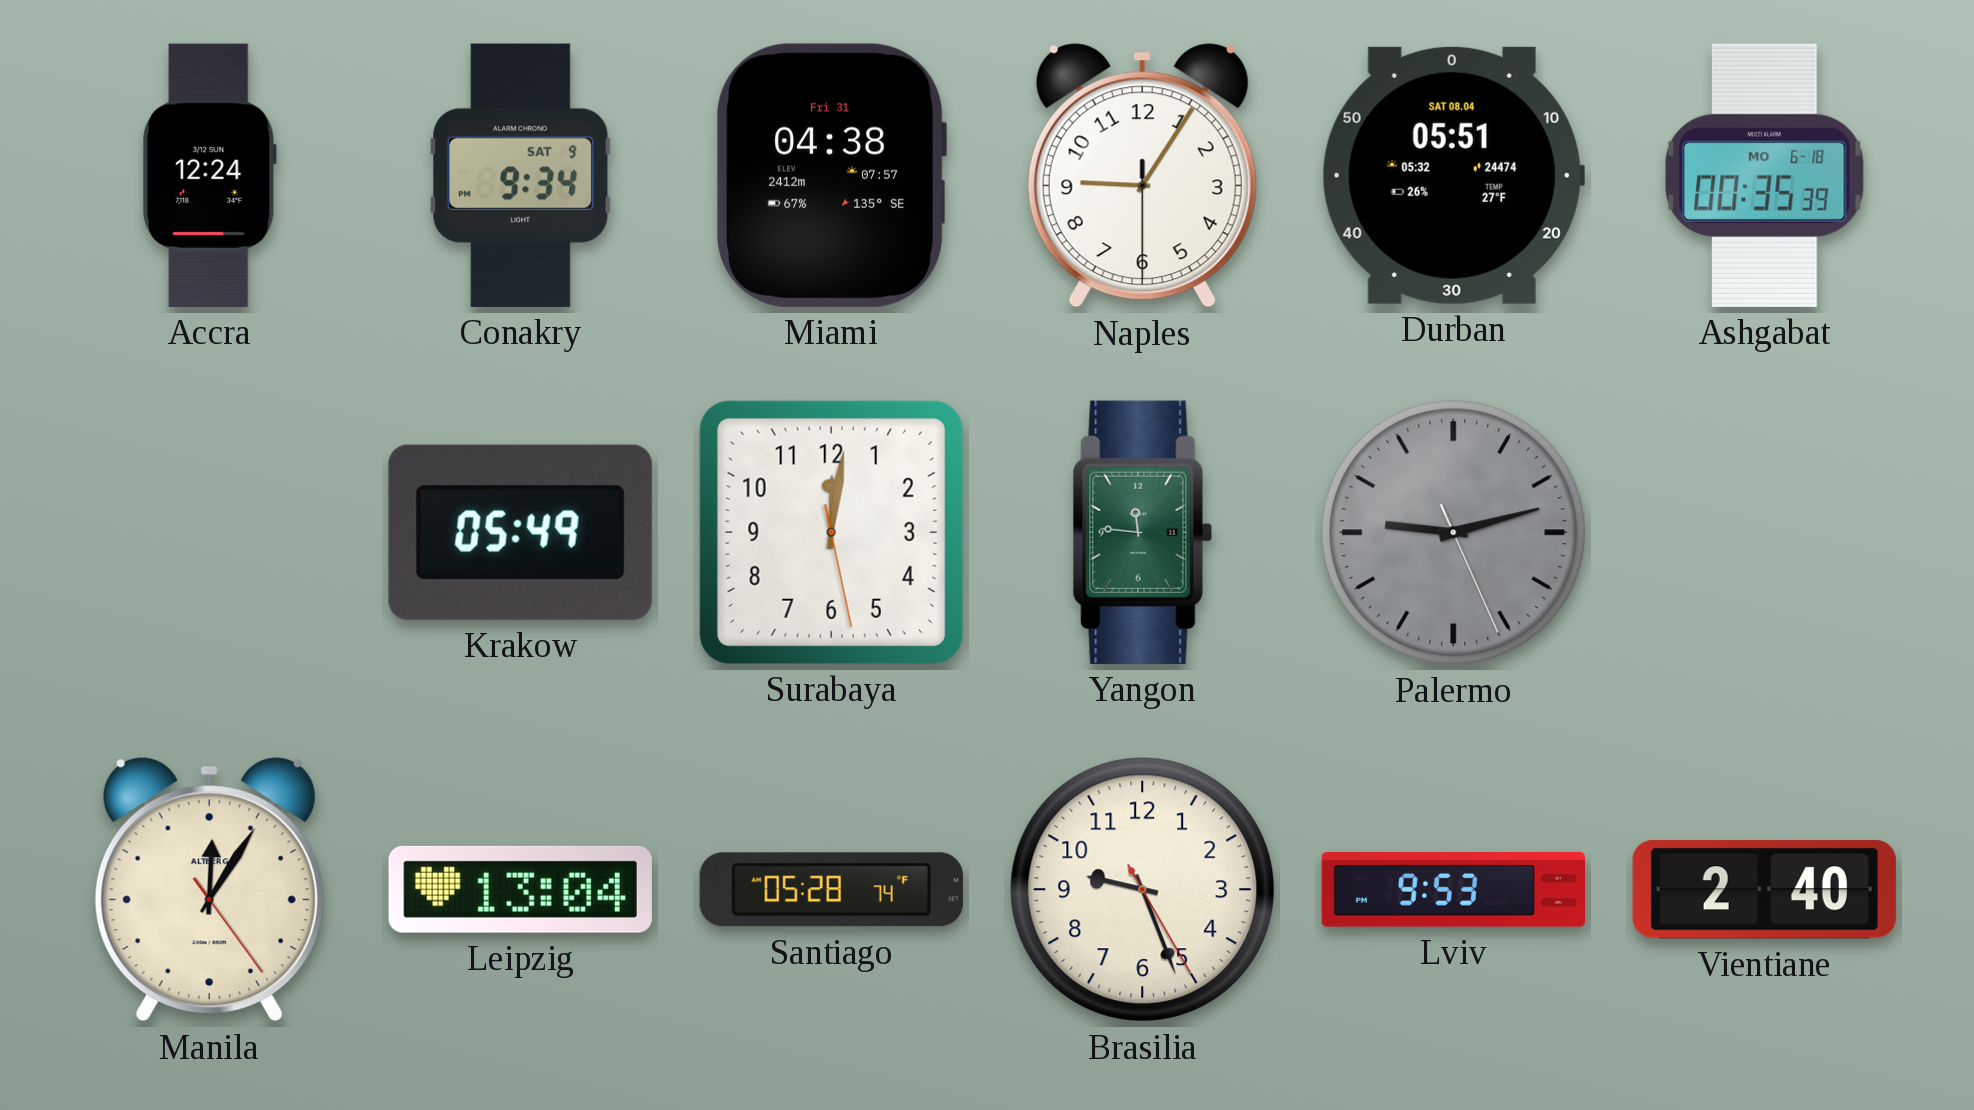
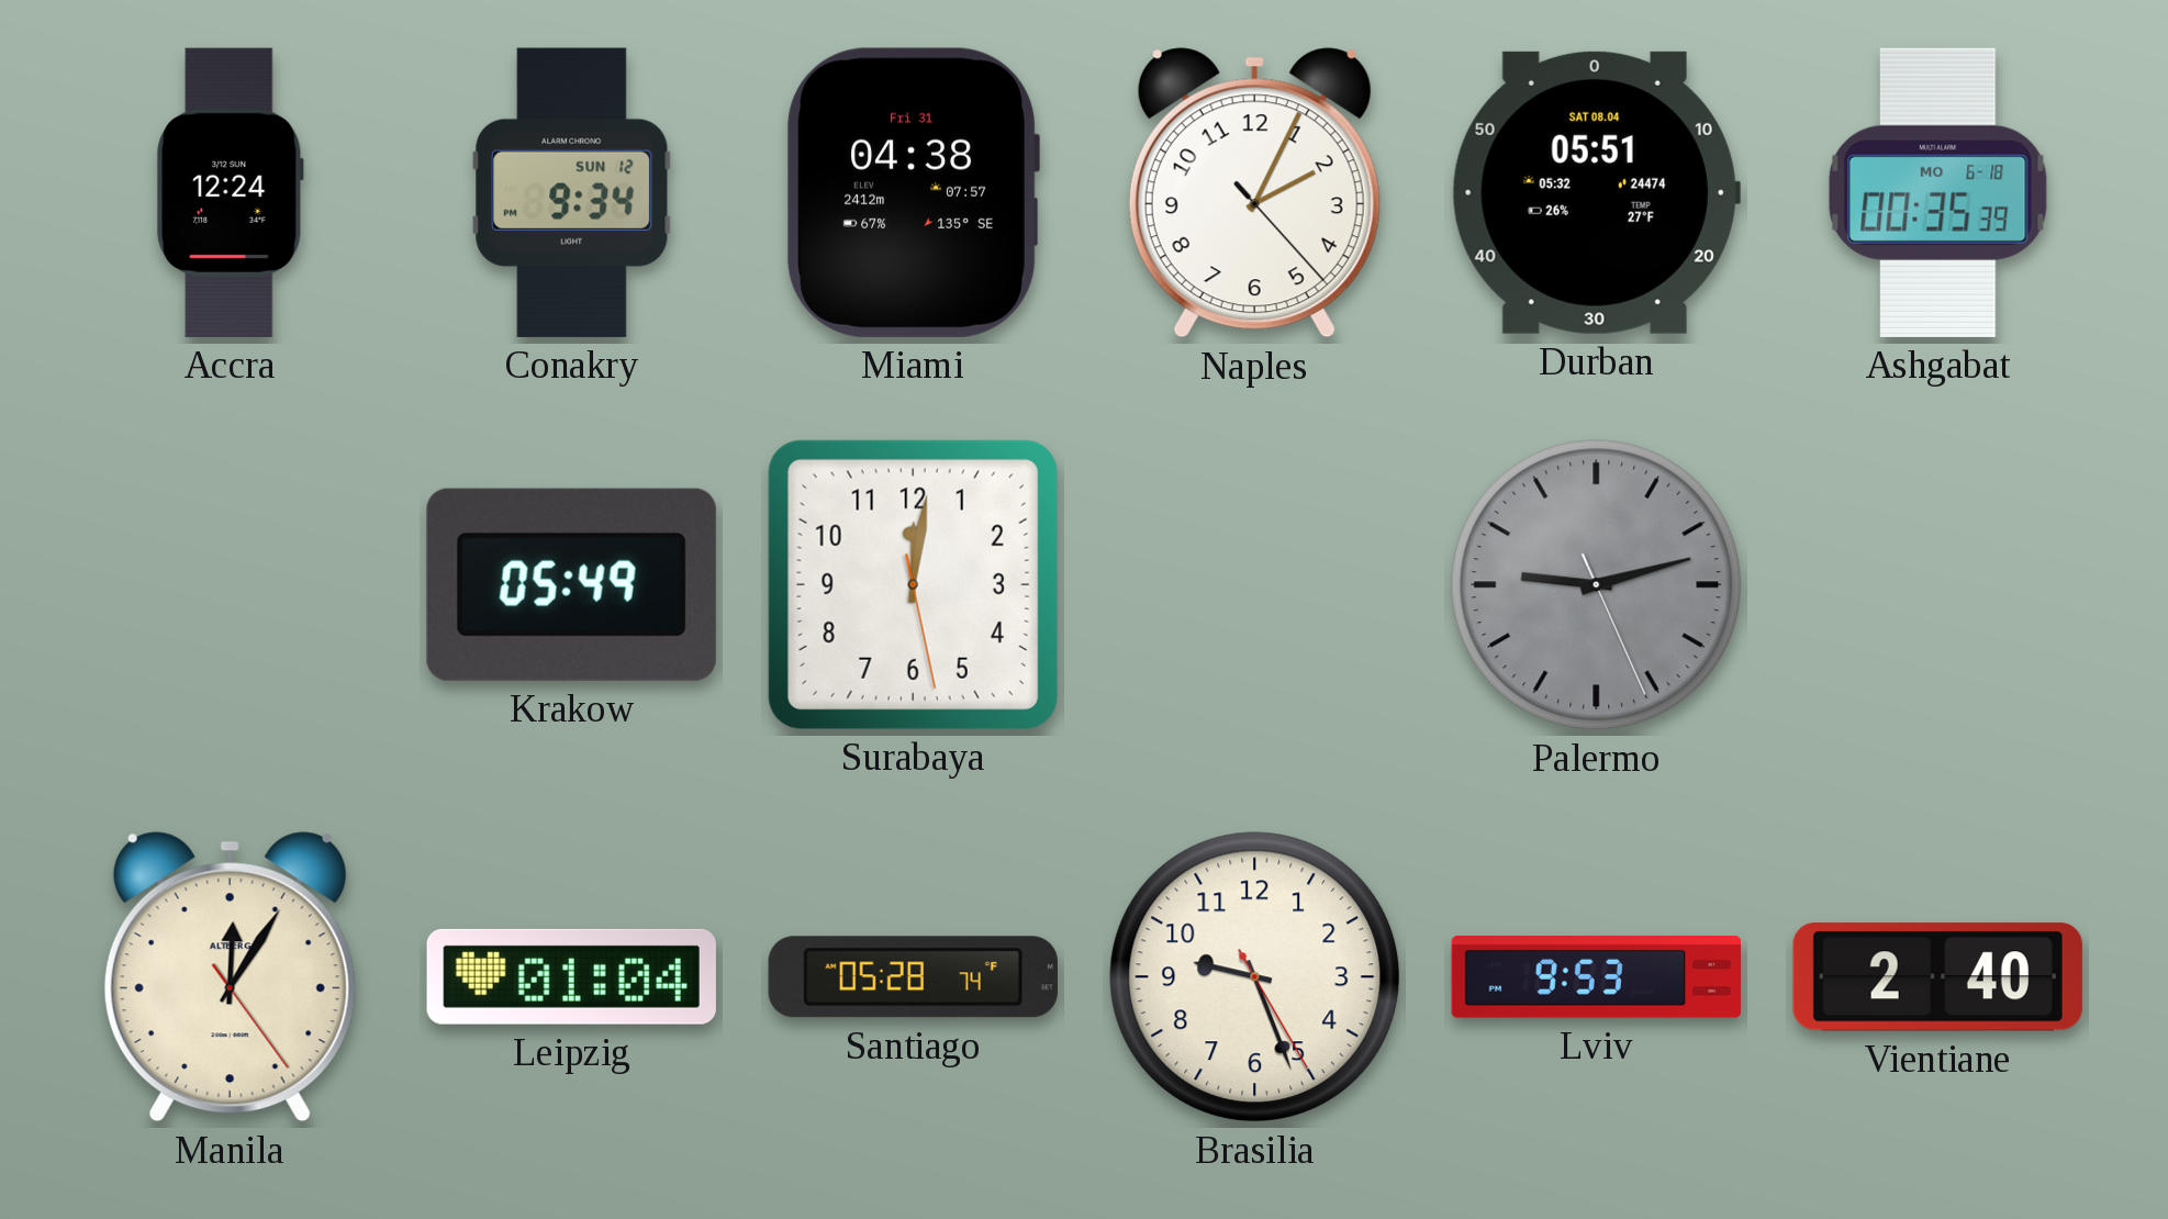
Conakry date: SAT 9 -> SUN 12
Naples: 9:05 -> 2:04
Yangon: 11:46 -> none
Leipzig: 13:04 -> 01:04
